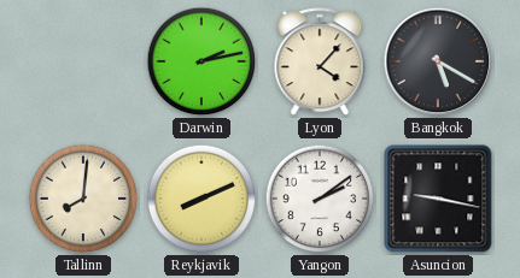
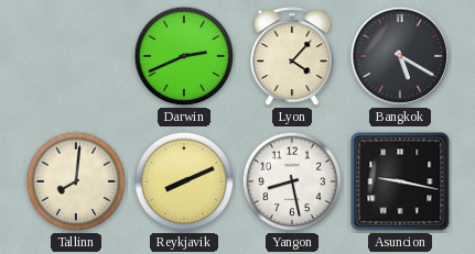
Darwin: 2:13 -> 2:41
Yangon: 2:09 -> 8:28
